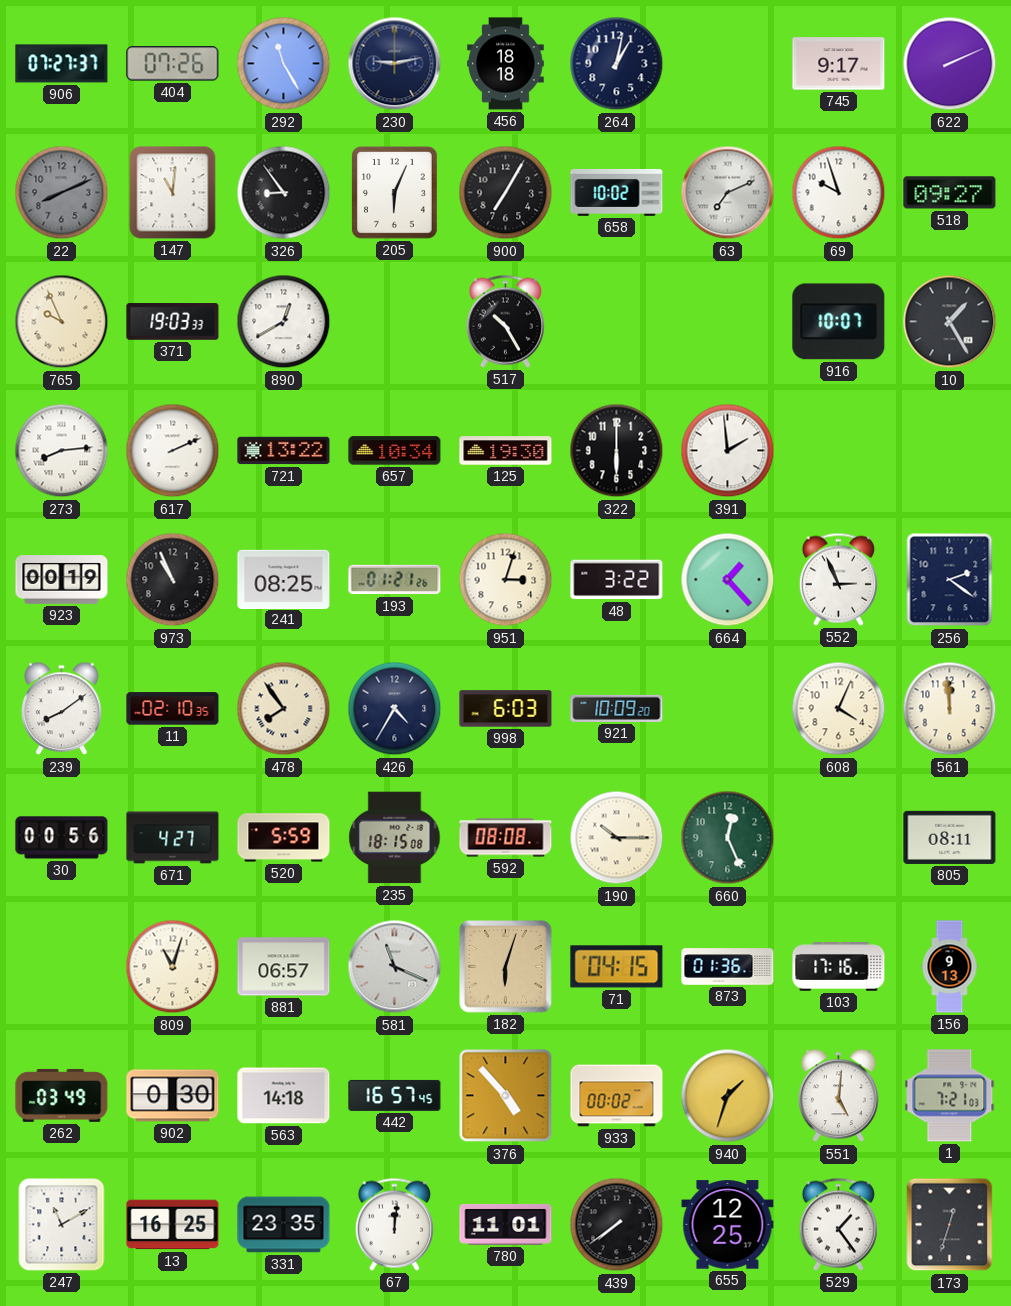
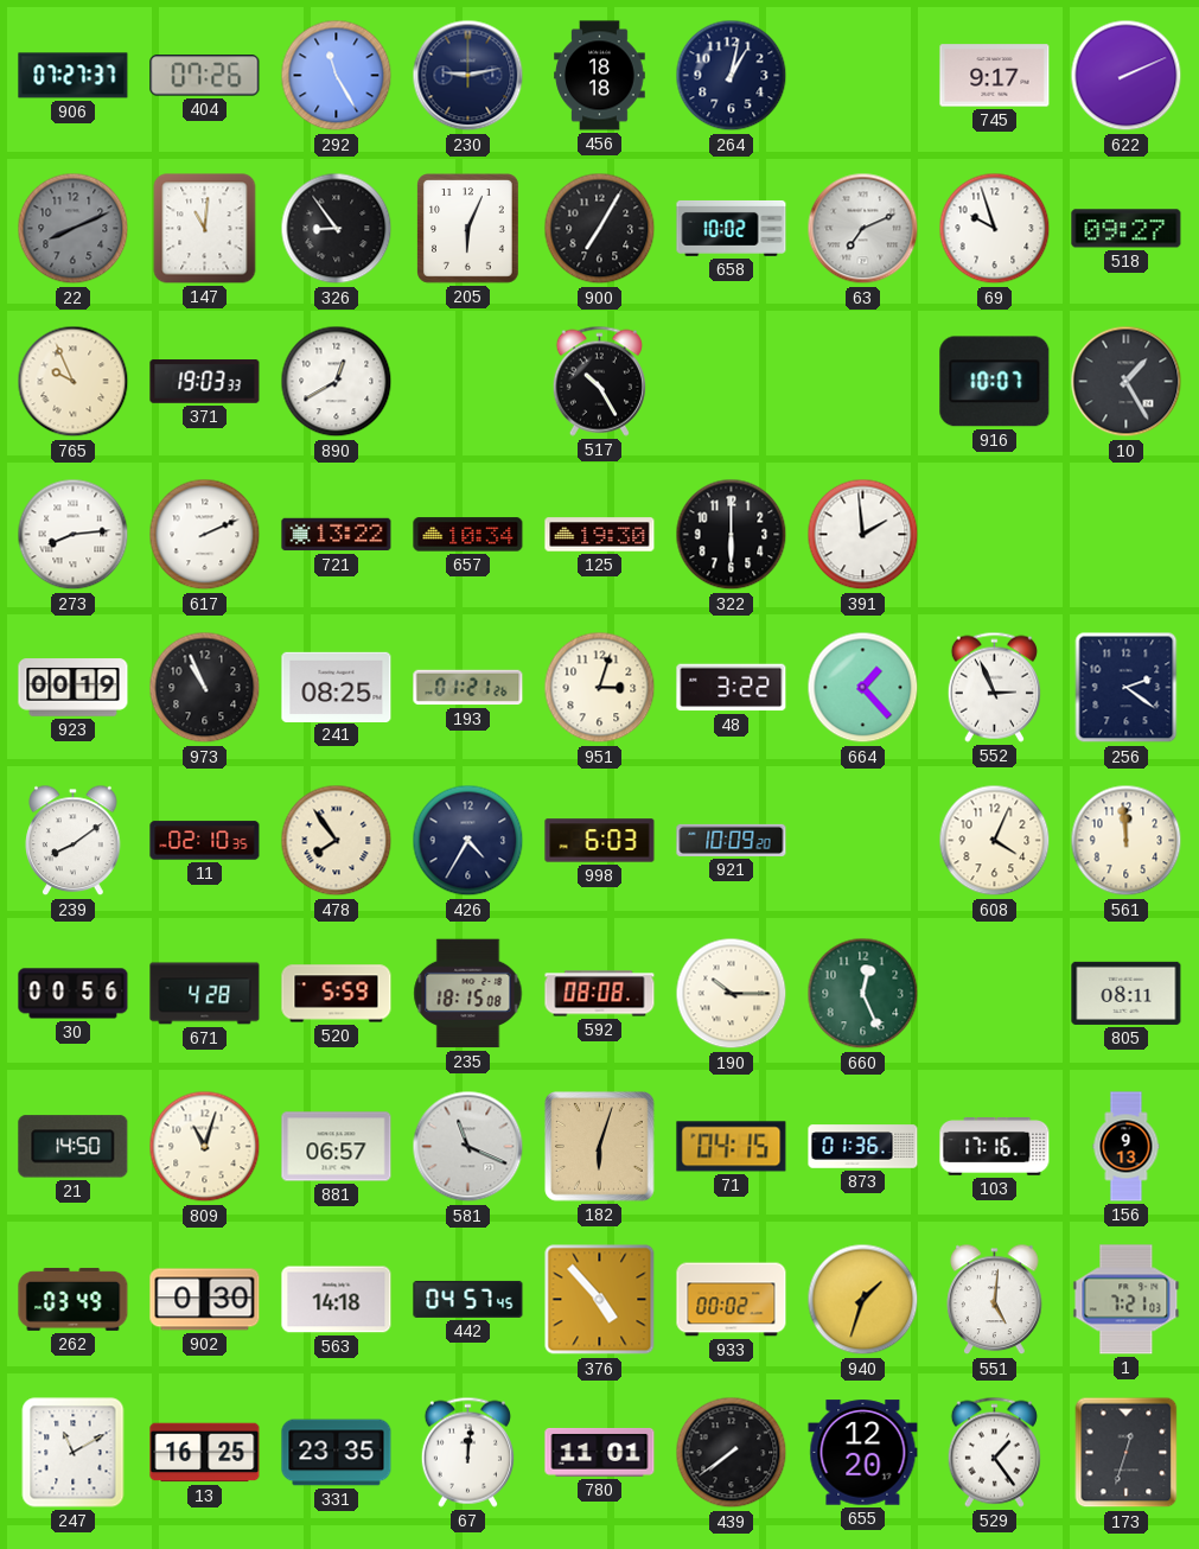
671: 4:27 -> 4:28
21: none -> 14:50
442: 16:57 -> 04:57
655: 12:25 -> 12:20
